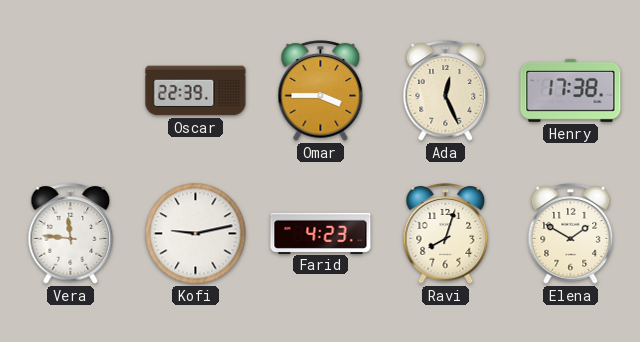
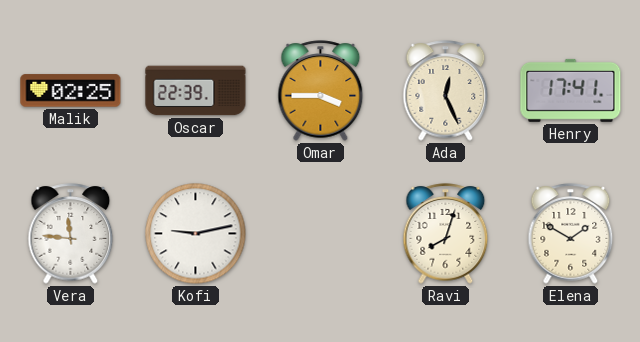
Malik: none -> 02:25
Henry: 17:38 -> 17:41
Farid: 4:23 -> none
